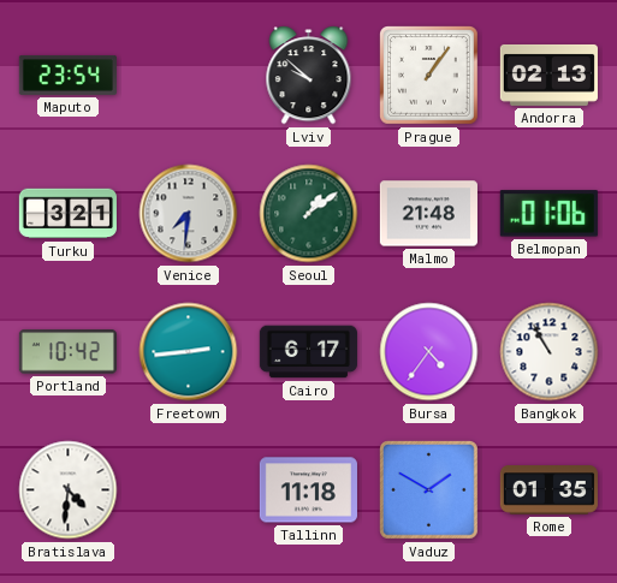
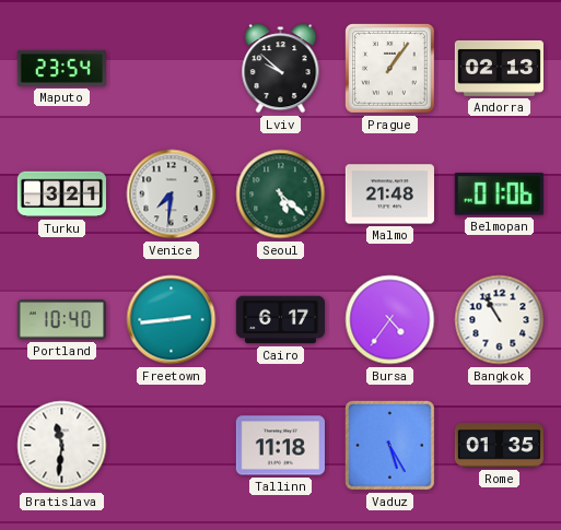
Seoul: 1:09 -> 5:22
Portland: 10:42 -> 10:40
Bratislava: 4:31 -> 11:31
Vaduz: 1:50 -> 5:25
